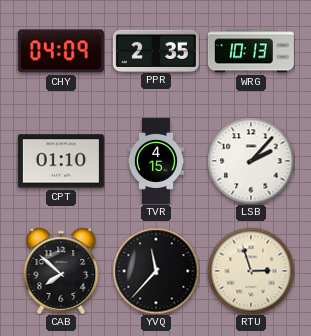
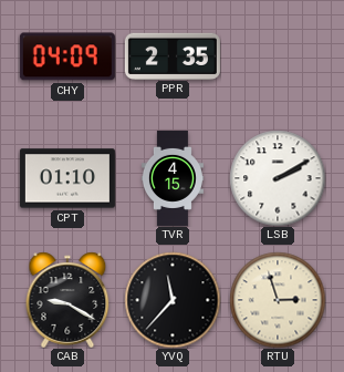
WRG: 10:13 -> none
LSB: 2:07 -> 2:10
CAB: 7:52 -> 9:20
